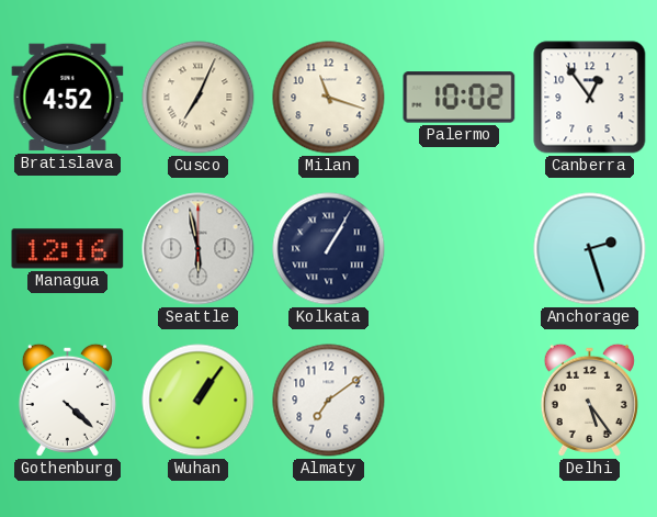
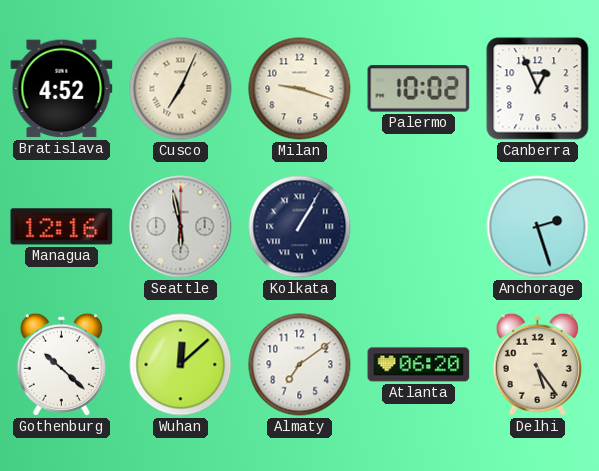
Milan: 11:18 -> 9:18
Canberra: 12:54 -> 12:56
Gothenburg: 4:22 -> 10:22
Wuhan: 1:06 -> 12:08
Atlanta: none -> 06:20
